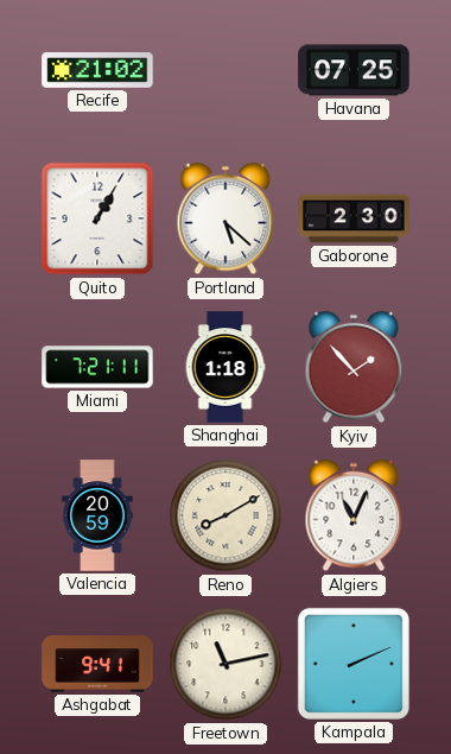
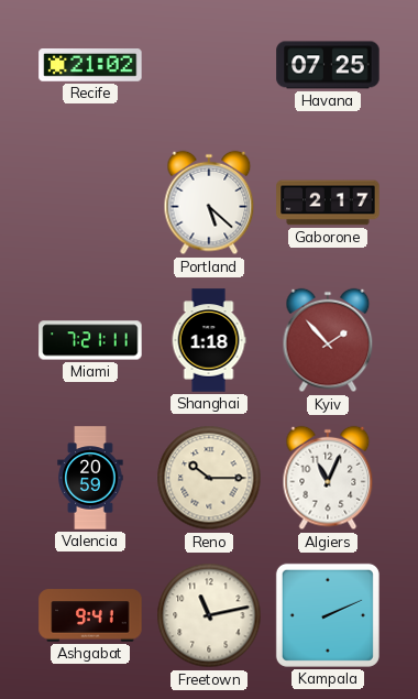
Quito: 1:05 -> none
Gaborone: 2:30 -> 2:17
Reno: 8:10 -> 10:15
